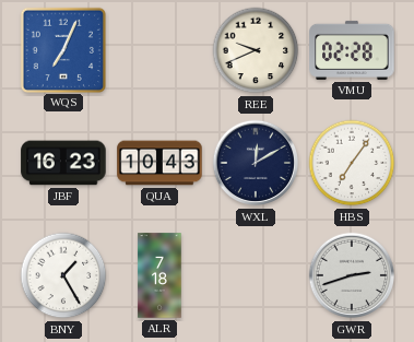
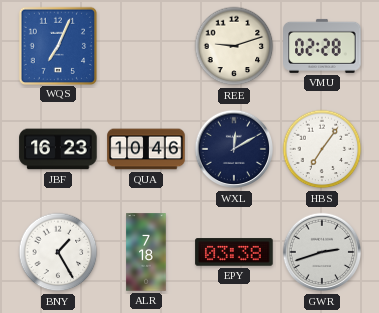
REE: 9:41 -> 9:12
QUA: 10:43 -> 10:46
EPY: none -> 03:38
